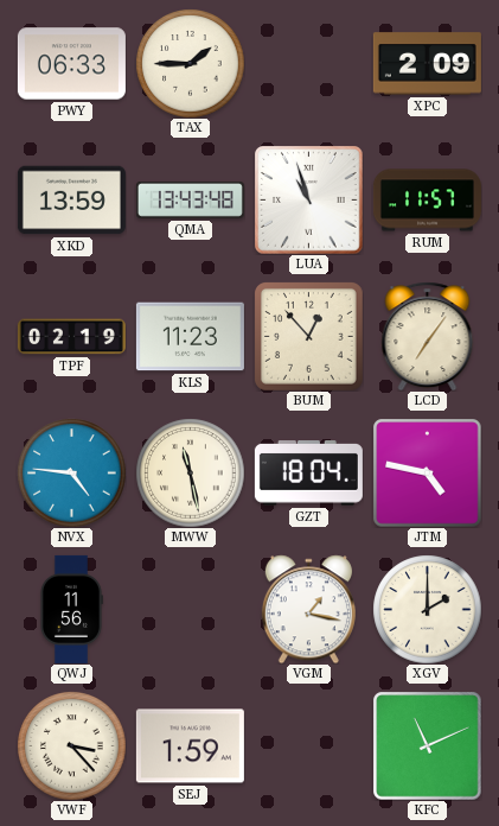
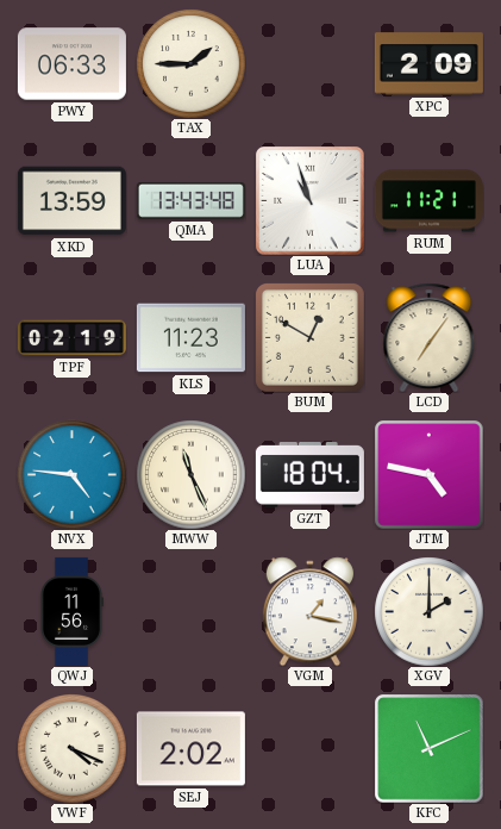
RUM: 11:57 -> 11:21
BUM: 12:53 -> 12:50
MWW: 11:28 -> 11:26
VWF: 3:23 -> 4:19
SEJ: 1:59 -> 2:02
